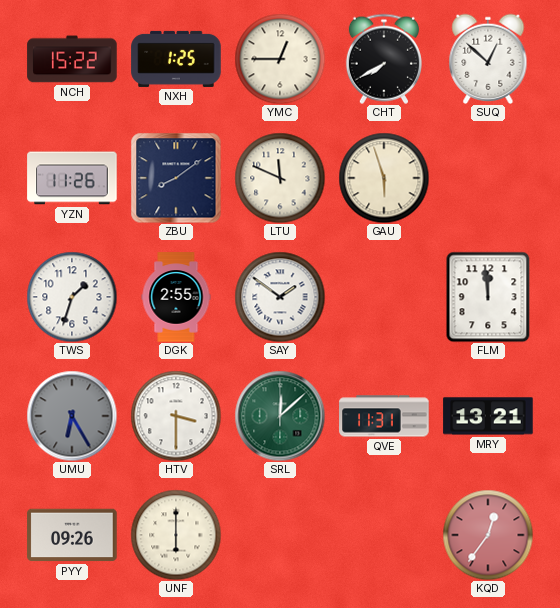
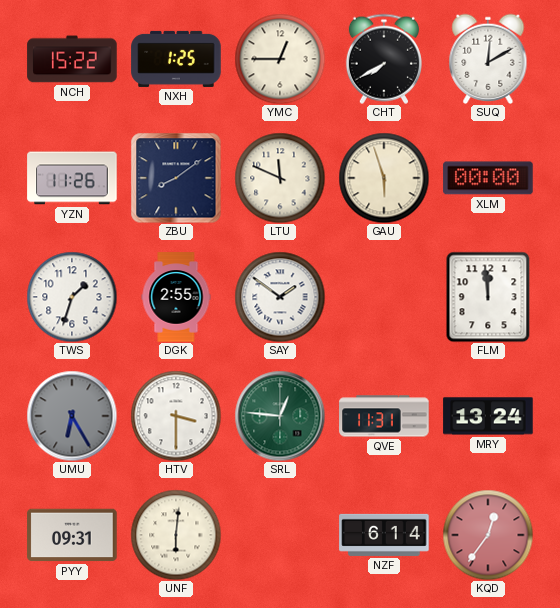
SUQ: 12:52 -> 12:10
XLM: none -> 00:00
SRL: 12:08 -> 12:46
MRY: 13:21 -> 13:24
PYY: 09:26 -> 09:31
UNF: 6:00 -> 6:01
NZF: none -> 6:14
